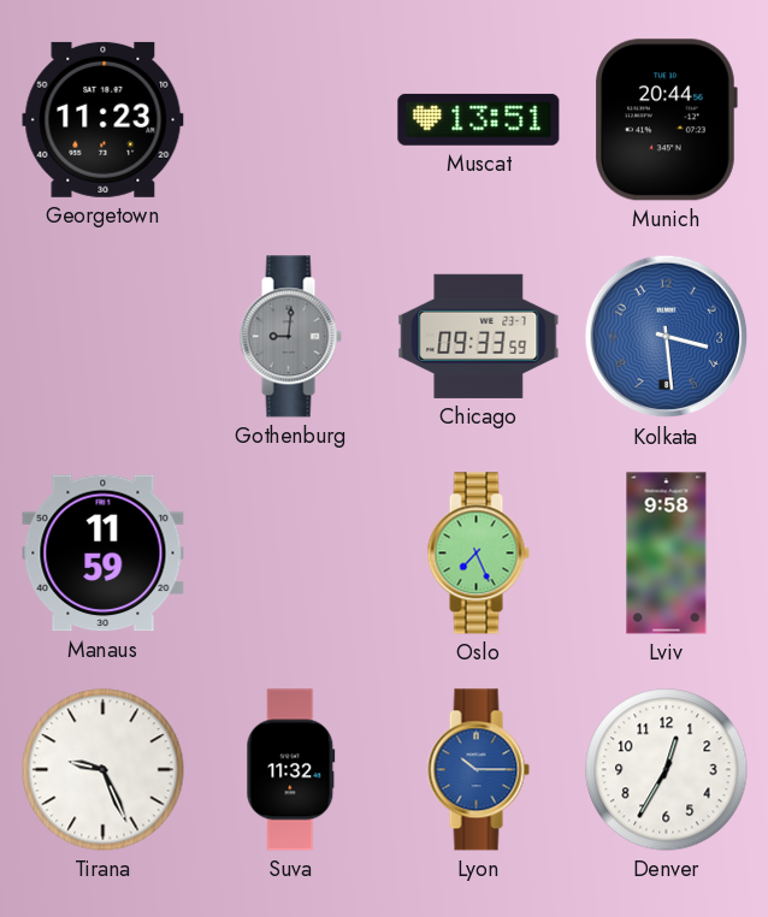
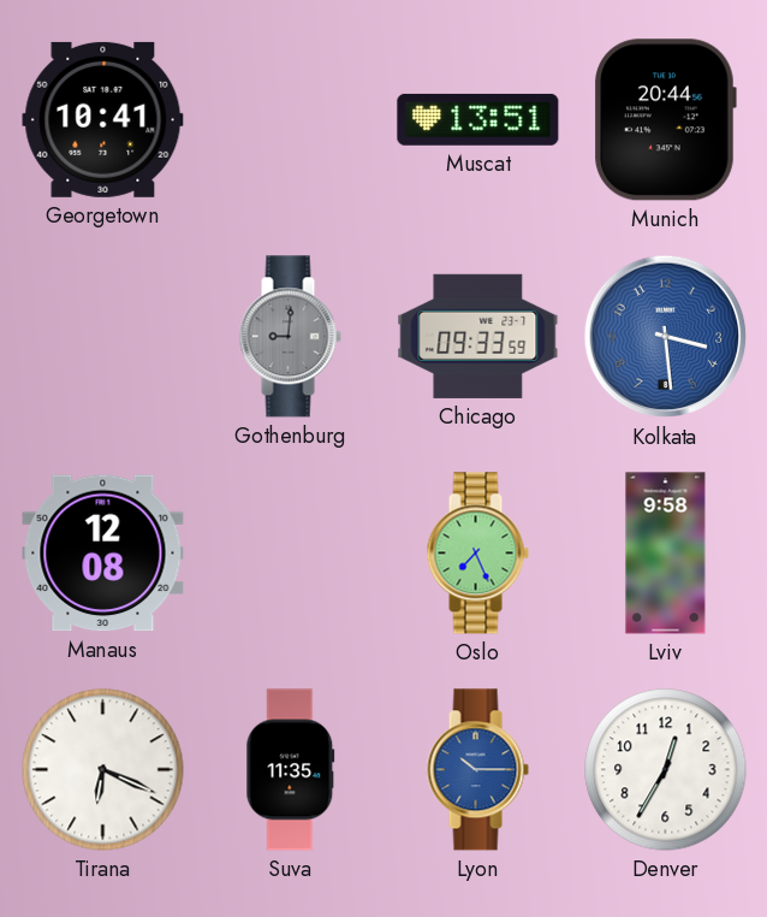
Georgetown: 11:23 -> 10:41
Manaus: 11:59 -> 12:08
Tirana: 9:26 -> 6:19
Suva: 11:32 -> 11:35
